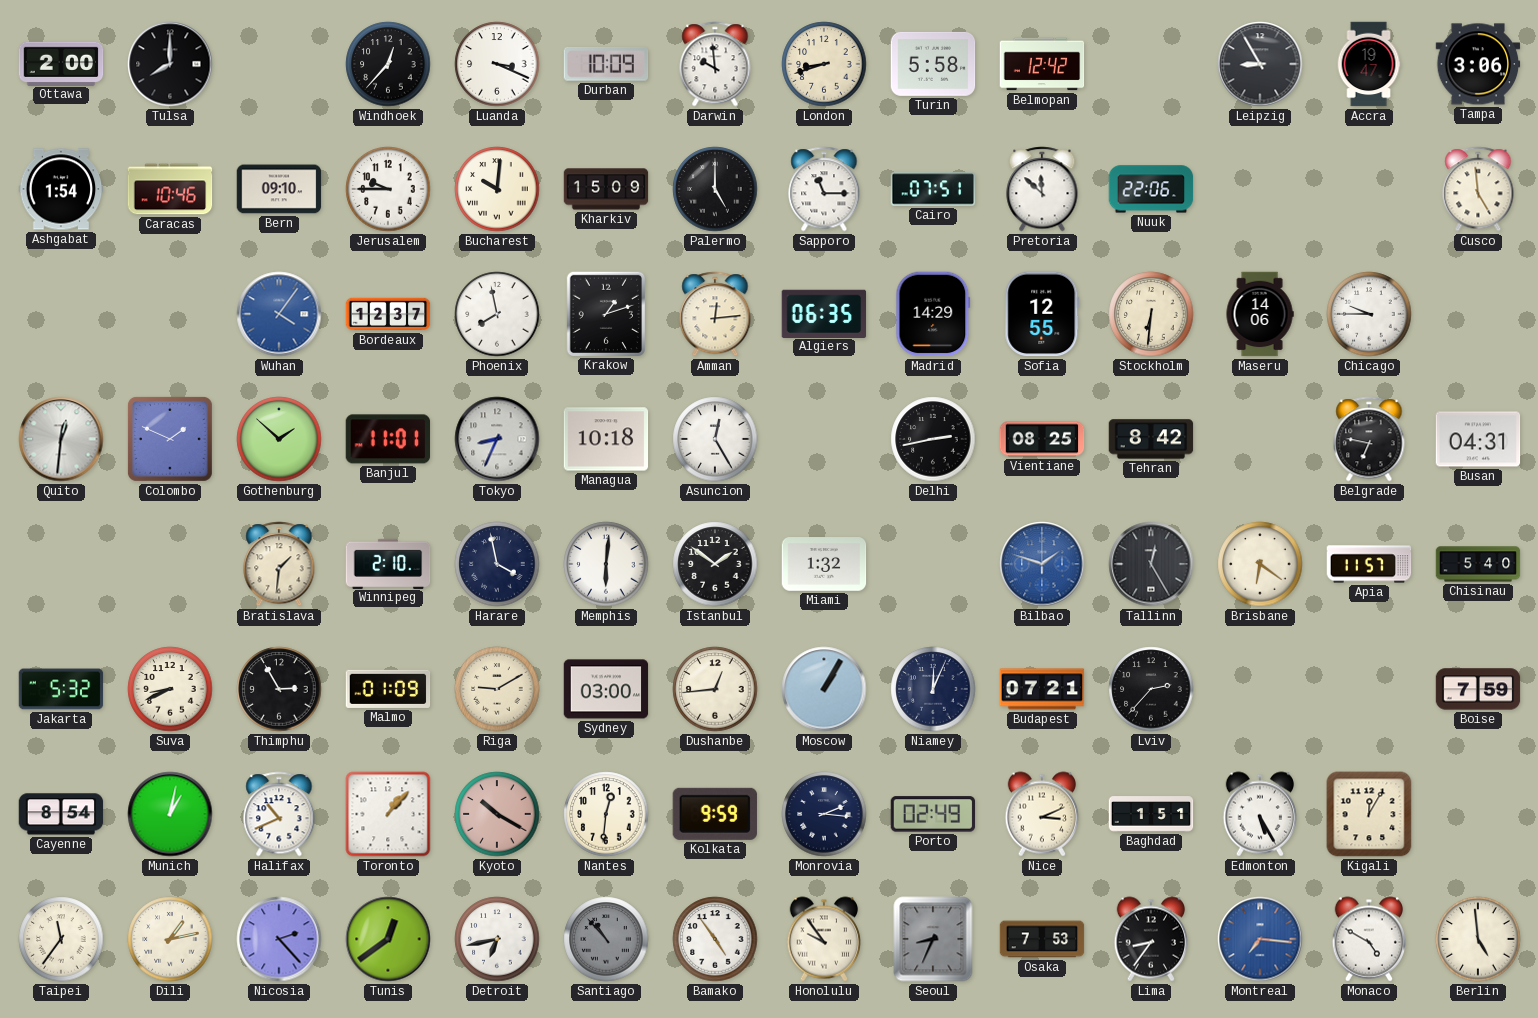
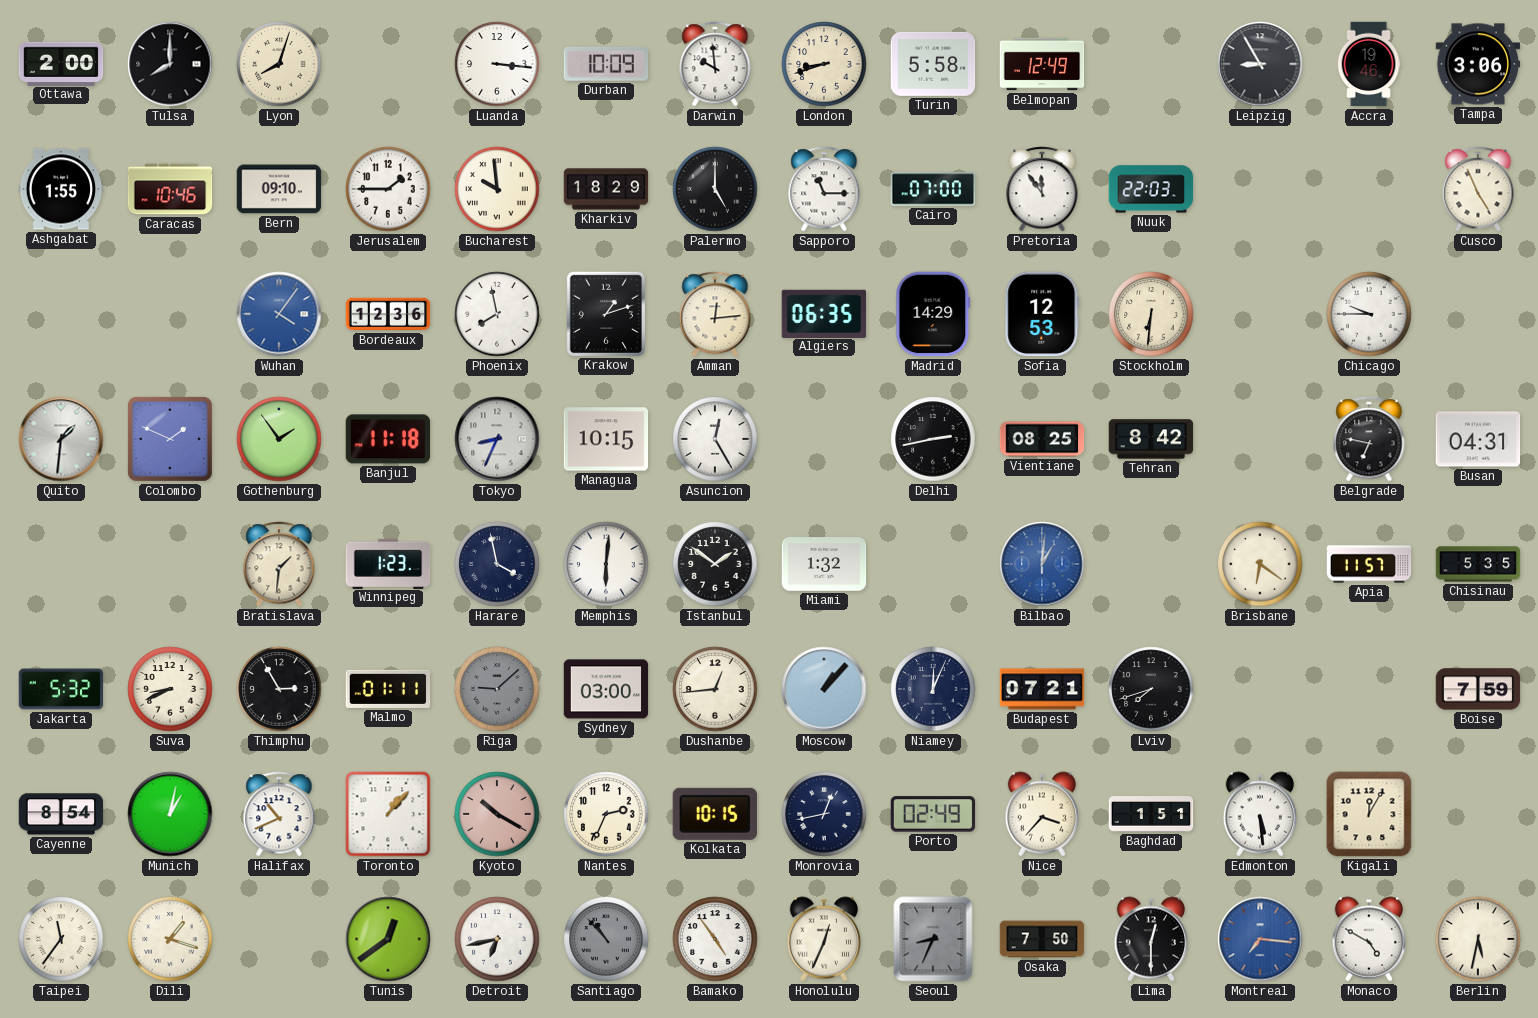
Lyon: none -> 8:03
Windhoek: 12:37 -> none
Luanda: 3:19 -> 3:16
Belmopan: 12:42 -> 12:49
Accra: 19:47 -> 19:46
Ashgabat: 1:54 -> 1:55
Jerusalem: 9:45 -> 1:45
Bucharest: 10:01 -> 9:59
Kharkiv: 15:09 -> 18:29
Cairo: 07:51 -> 07:00
Pretoria: 11:52 -> 11:54
Nuuk: 22:06 -> 22:03
Cusco: 4:59 -> 4:56
Bordeaux: 12:37 -> 12:36
Sofia: 12:55 -> 12:53
Maseru: 14:06 -> none
Quito: 12:31 -> 1:31
Gothenburg: 1:52 -> 1:54
Banjul: 11:01 -> 11:18
Managua: 10:18 -> 10:15
Winnipeg: 2:10 -> 1:23
Bilbao: 1:48 -> 1:01
Tallinn: 12:25 -> none
Chisinau: 5:40 -> 5:35
Malmo: 01:09 -> 01:11
Riga: 9:10 -> 9:08
Riga dial: cream -> grey
Moscow: 1:05 -> 1:07
Lviv: 2:37 -> 7:42
Nantes: 12:31 -> 2:34
Kolkata: 9:59 -> 10:15
Monrovia: 2:16 -> 12:43
Nice: 3:11 -> 3:37
Edmonton: 5:25 -> 5:29
Dili: 1:13 -> 1:18
Nicosia: 2:23 -> none
Honolulu: 9:54 -> 12:34
Osaka: 7:53 -> 7:50
Lima: 8:36 -> 12:30
Berlin: 4:59 -> 5:32
